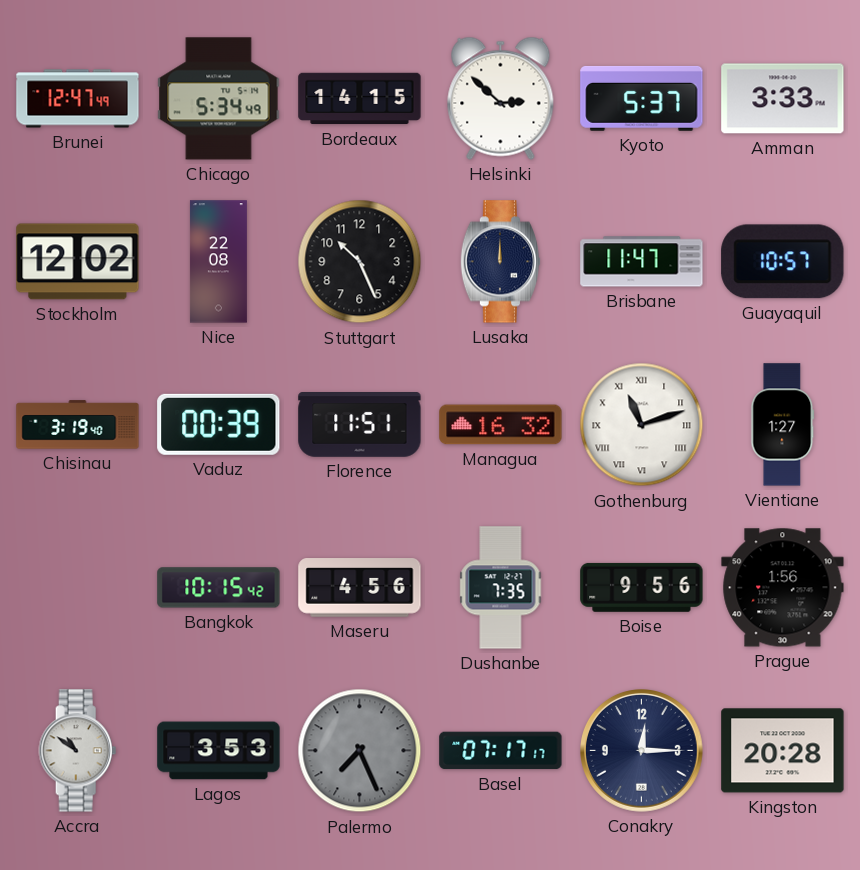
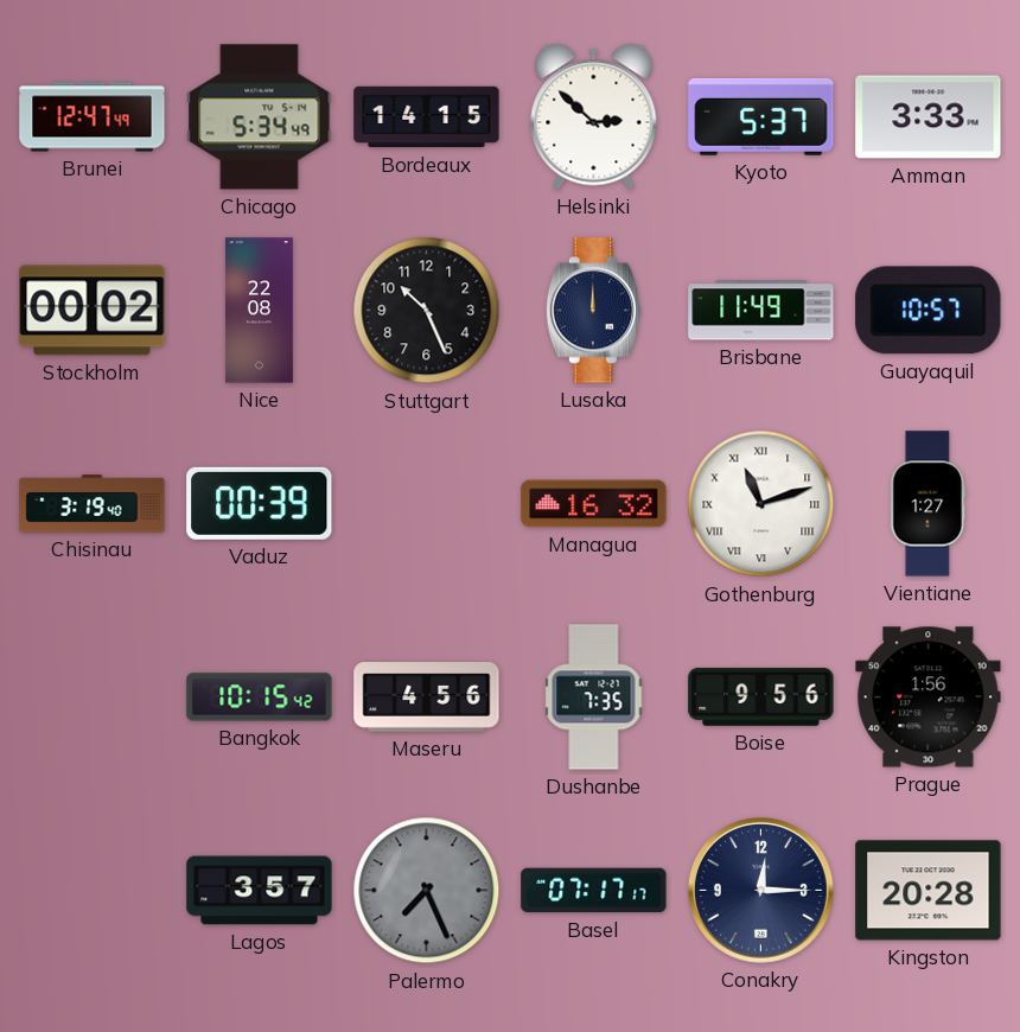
Stockholm: 12:02 -> 00:02
Brisbane: 11:47 -> 11:49
Florence: 11:51 -> none
Accra: 10:51 -> none
Lagos: 3:53 -> 3:57
